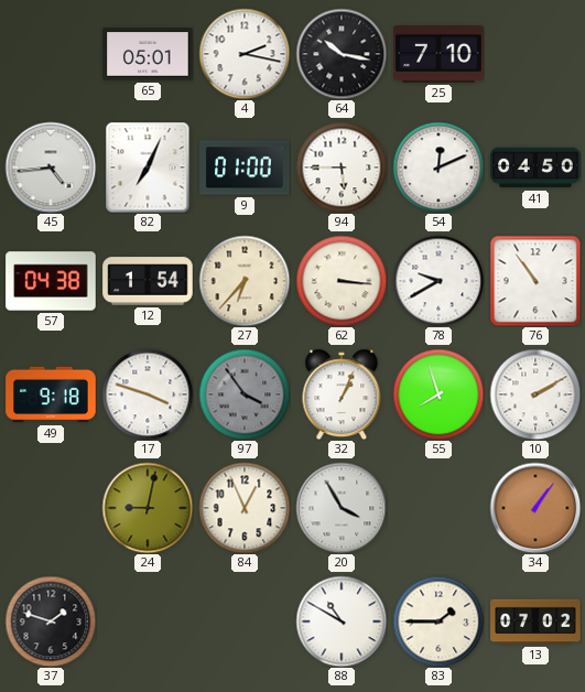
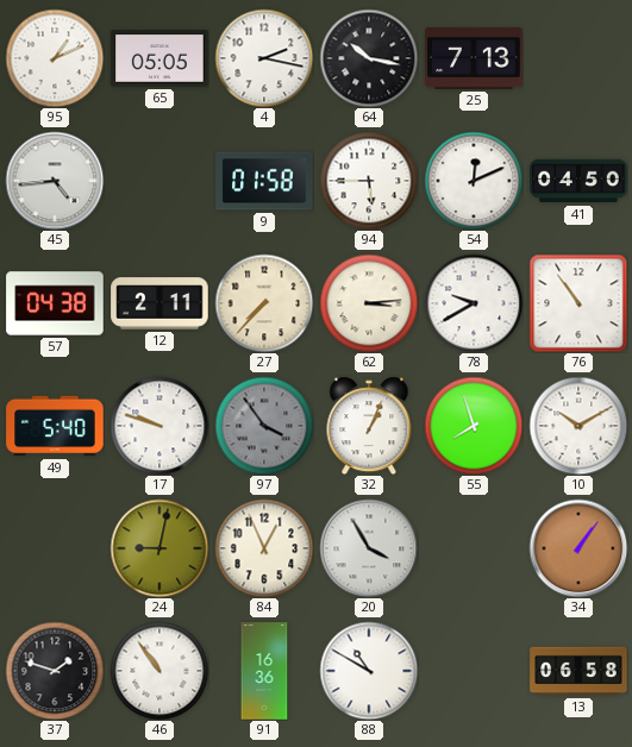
95: none -> 1:11
65: 05:01 -> 05:05
25: 7:10 -> 7:13
82: 7:04 -> none
9: 01:00 -> 01:58
12: 1:54 -> 2:11
27: 6:37 -> 7:37
62: 3:16 -> 3:14
49: 9:18 -> 5:40
17: 3:48 -> 9:48
10: 2:10 -> 10:10
46: none -> 10:54
91: none -> 16:36
83: 1:45 -> none
13: 07:02 -> 06:58
